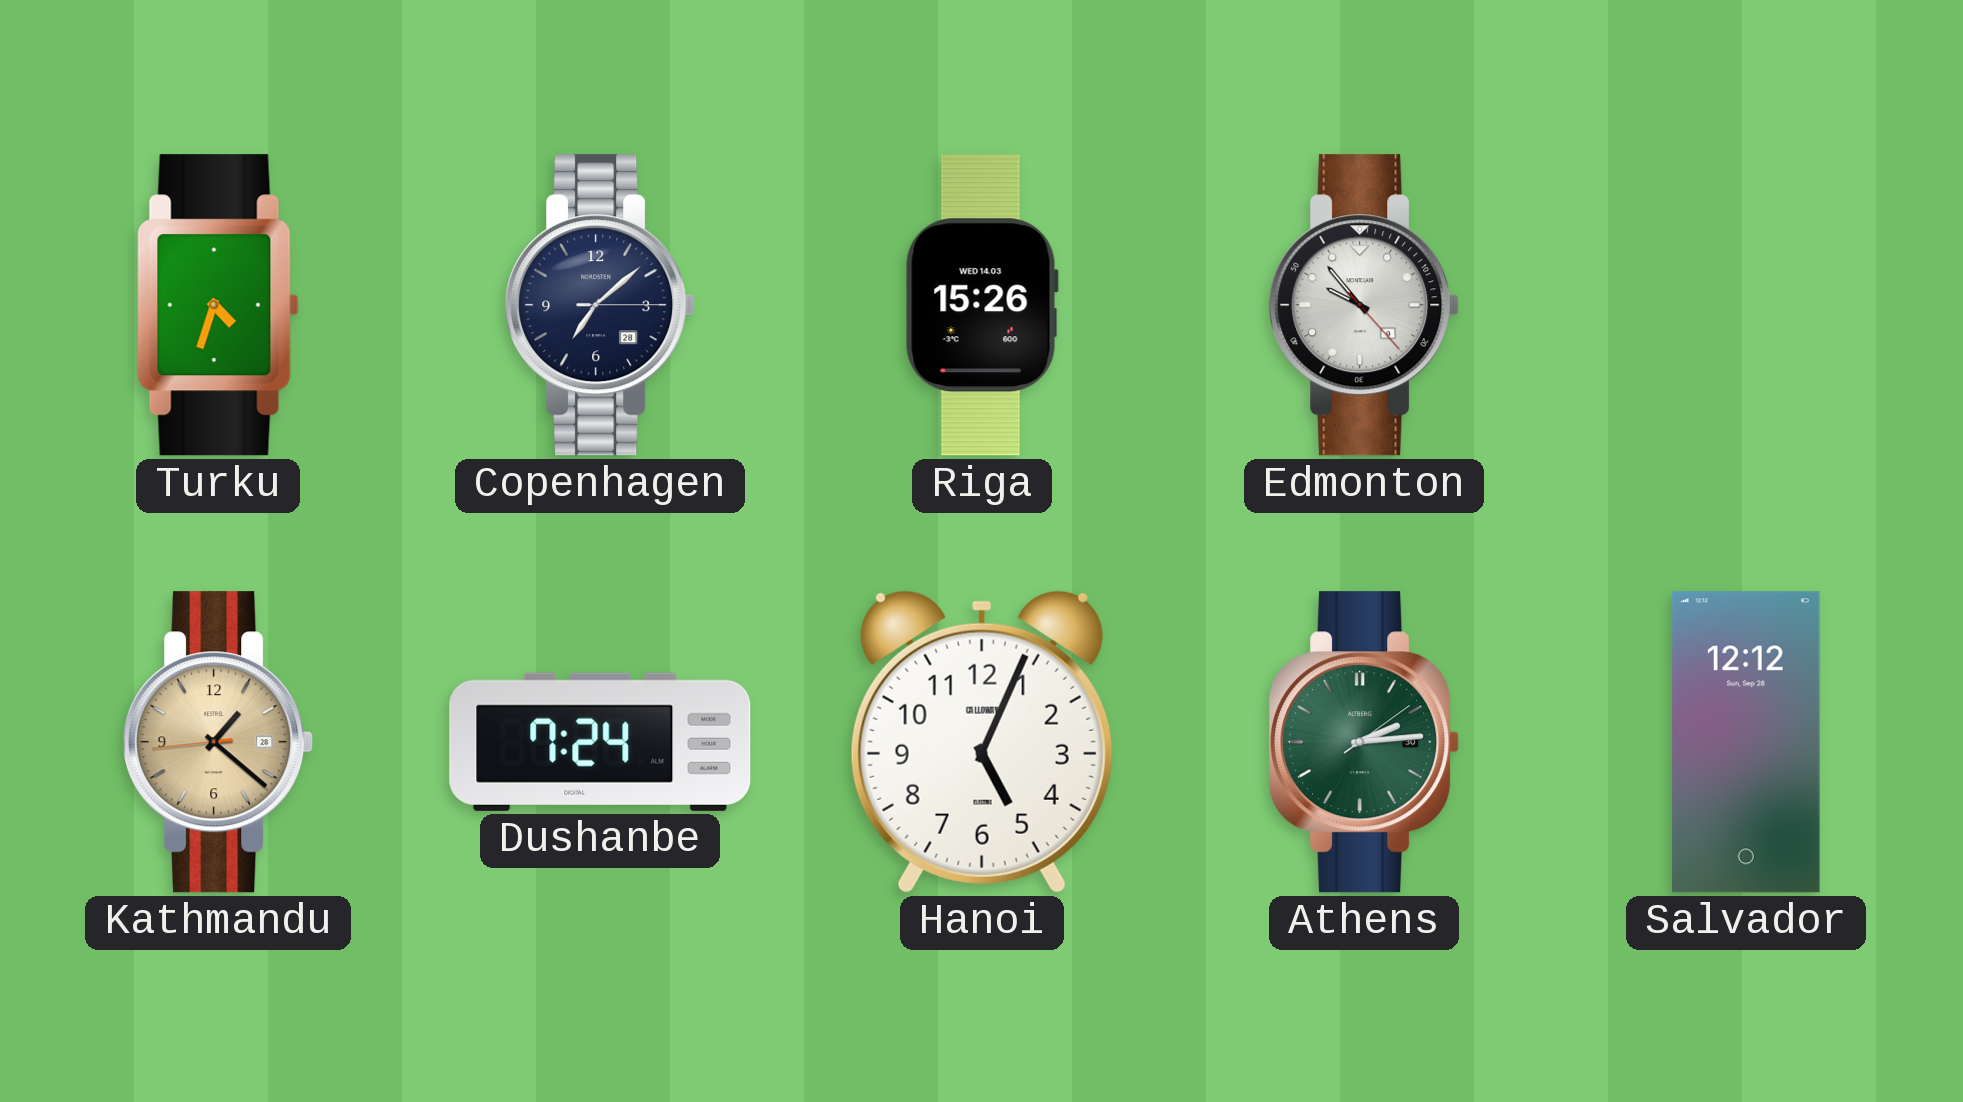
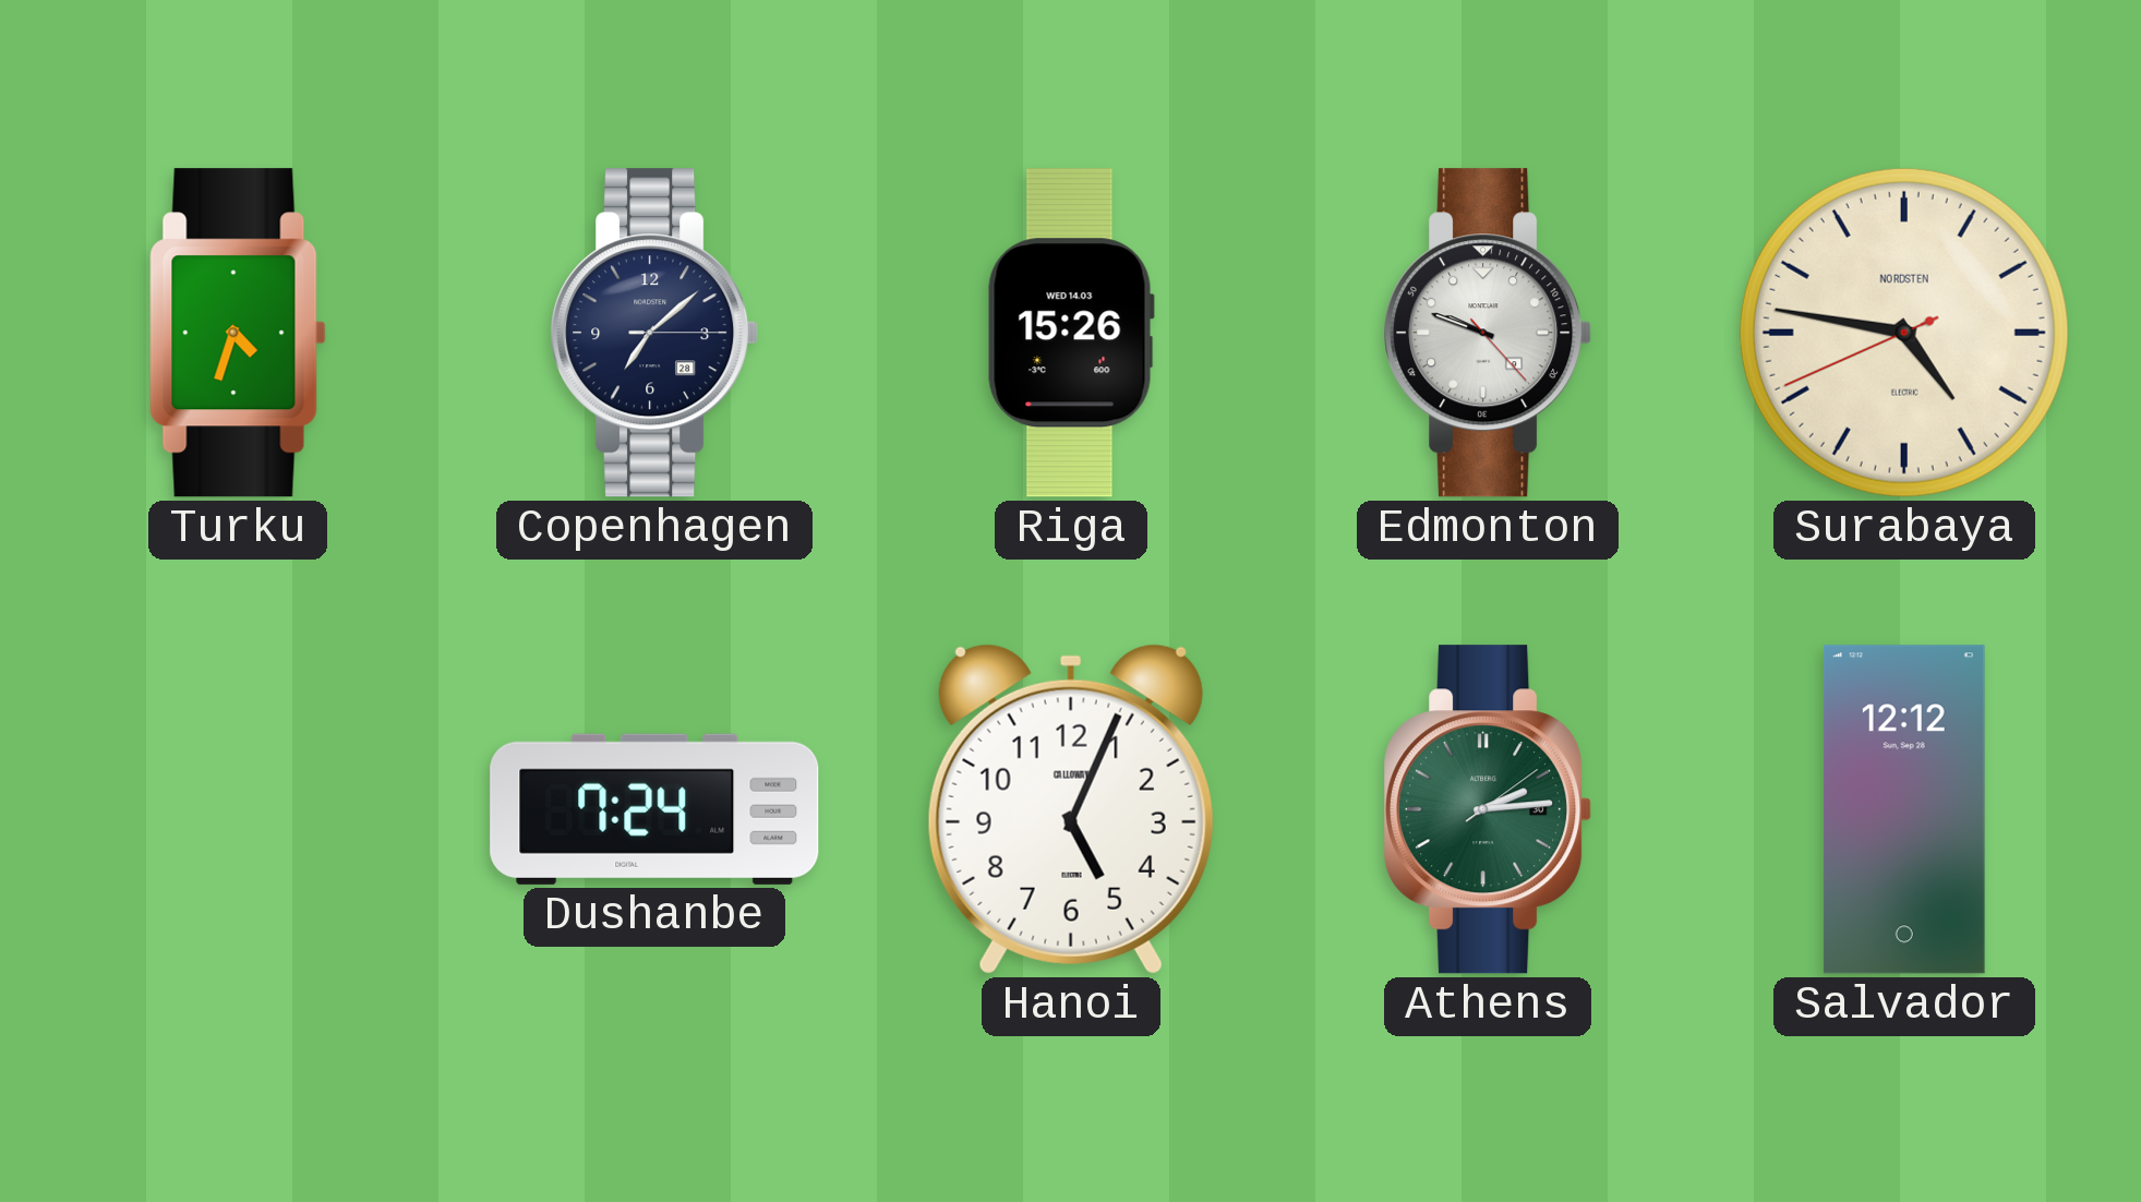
Edmonton: 9:53 -> 9:48
Surabaya: none -> 4:46
Kathmandu: 1:21 -> none
